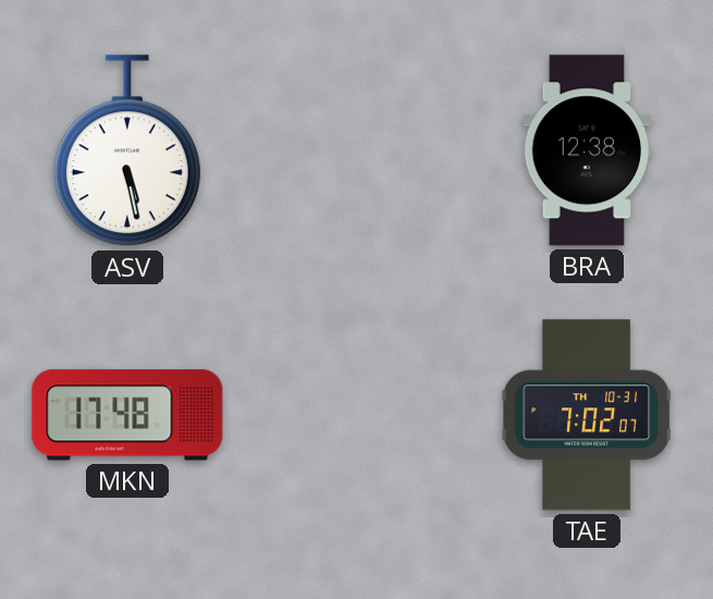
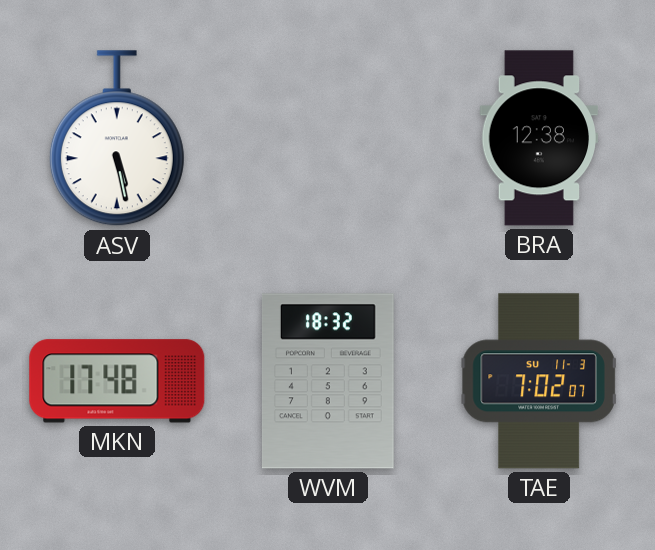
WVM: none -> 18:32
TAE date: TH 10-31 -> SU 11-3
